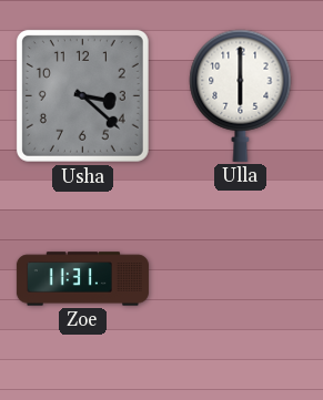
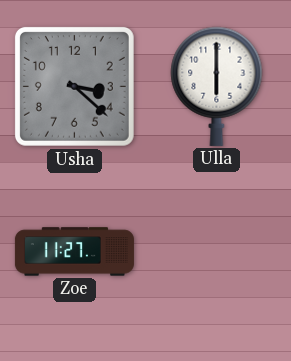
Zoe: 11:31 -> 11:27
